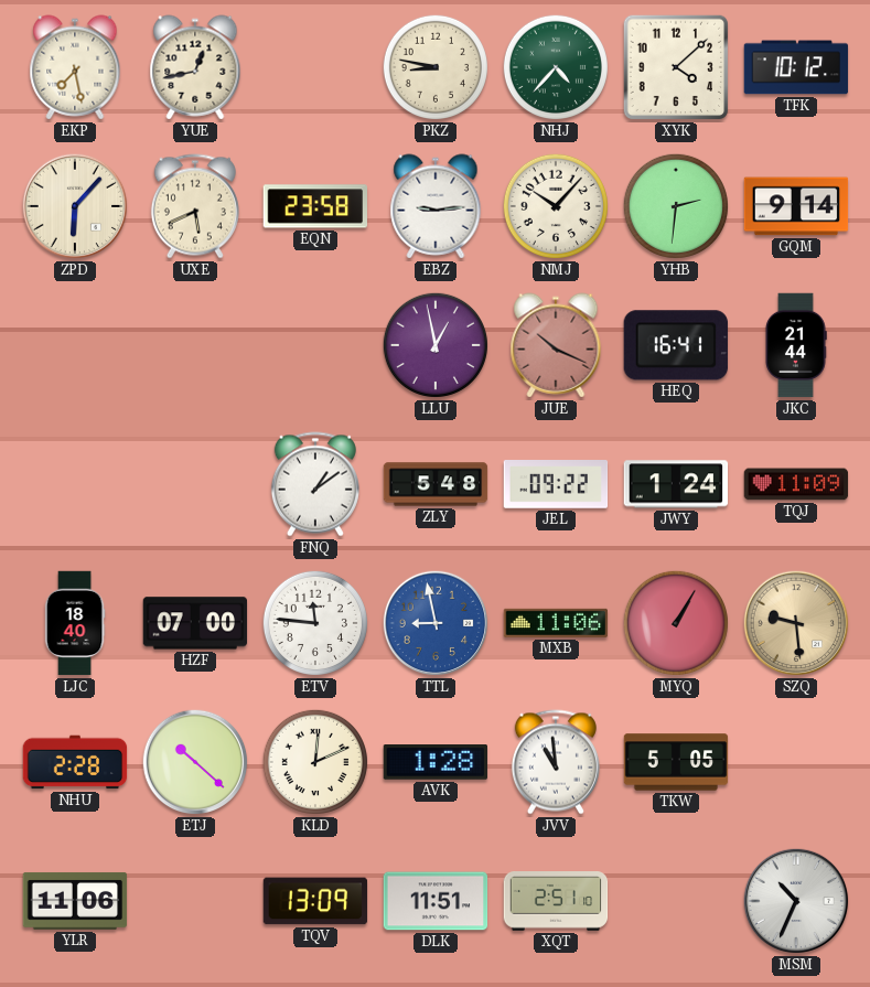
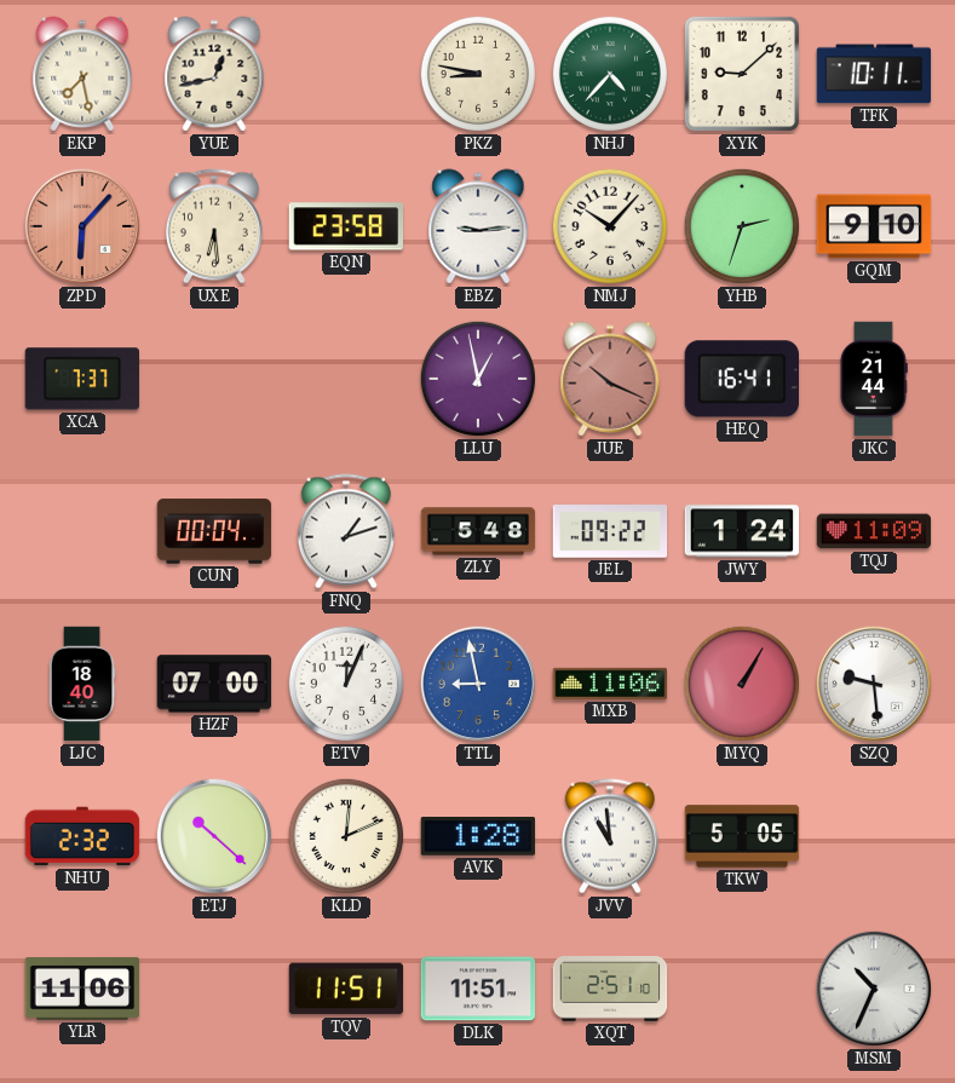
XYK: 4:08 -> 9:08
TFK: 10:12 -> 10:11
ZPD dial: cream -> salmon
UXE: 5:41 -> 6:29
YHB: 2:31 -> 2:33
GQM: 9:14 -> 9:10
XCA: none -> 7:37
CUN: none -> 00:04
FNQ: 1:09 -> 1:12
ETV: 11:46 -> 12:04
SZQ dial: champagne -> white
NHU: 2:28 -> 2:32
TQV: 13:09 -> 11:51
